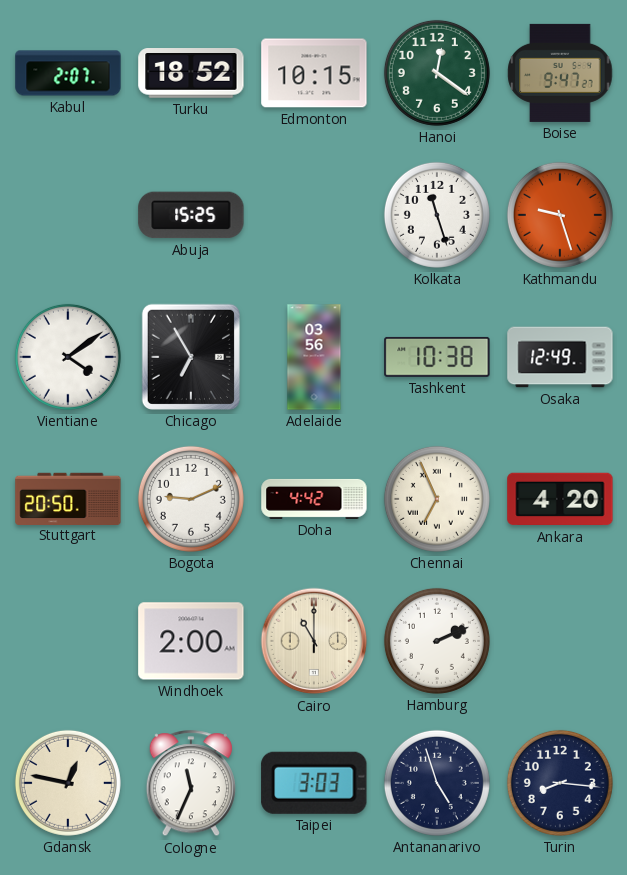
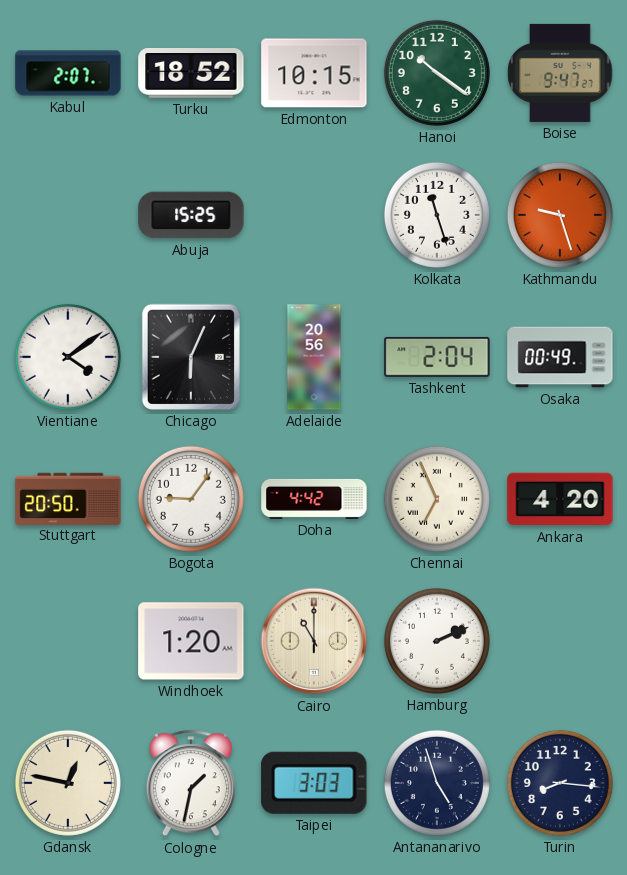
Hanoi: 12:21 -> 10:21
Chicago: 6:55 -> 6:04
Adelaide: 03:56 -> 20:56
Tashkent: 10:38 -> 2:04
Osaka: 12:49 -> 00:49
Bogota: 9:11 -> 9:06
Windhoek: 2:00 -> 1:20
Cologne: 11:34 -> 1:32
